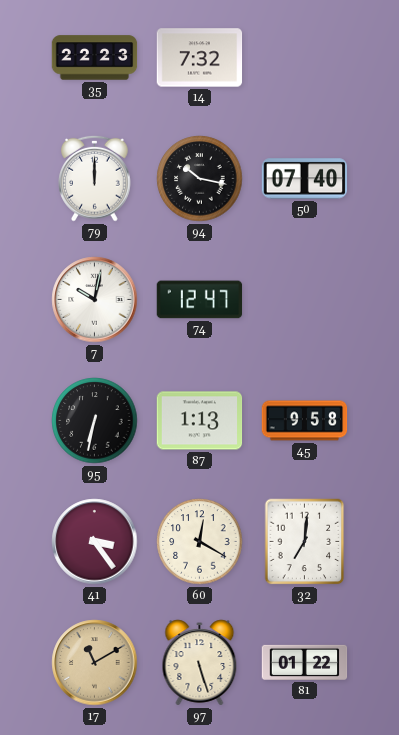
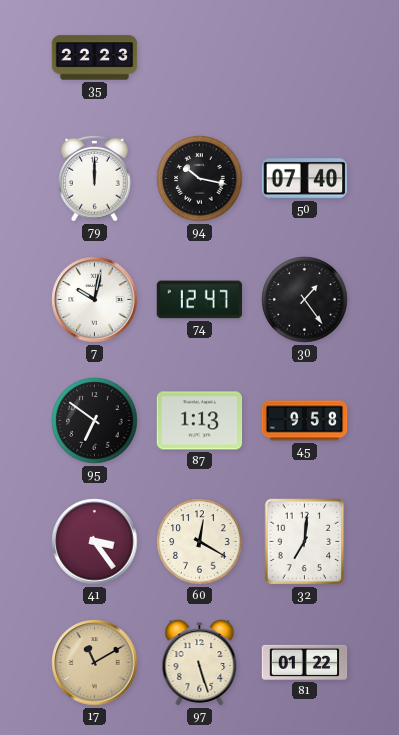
14: 7:32 -> none
30: none -> 1:24
95: 6:32 -> 6:51
